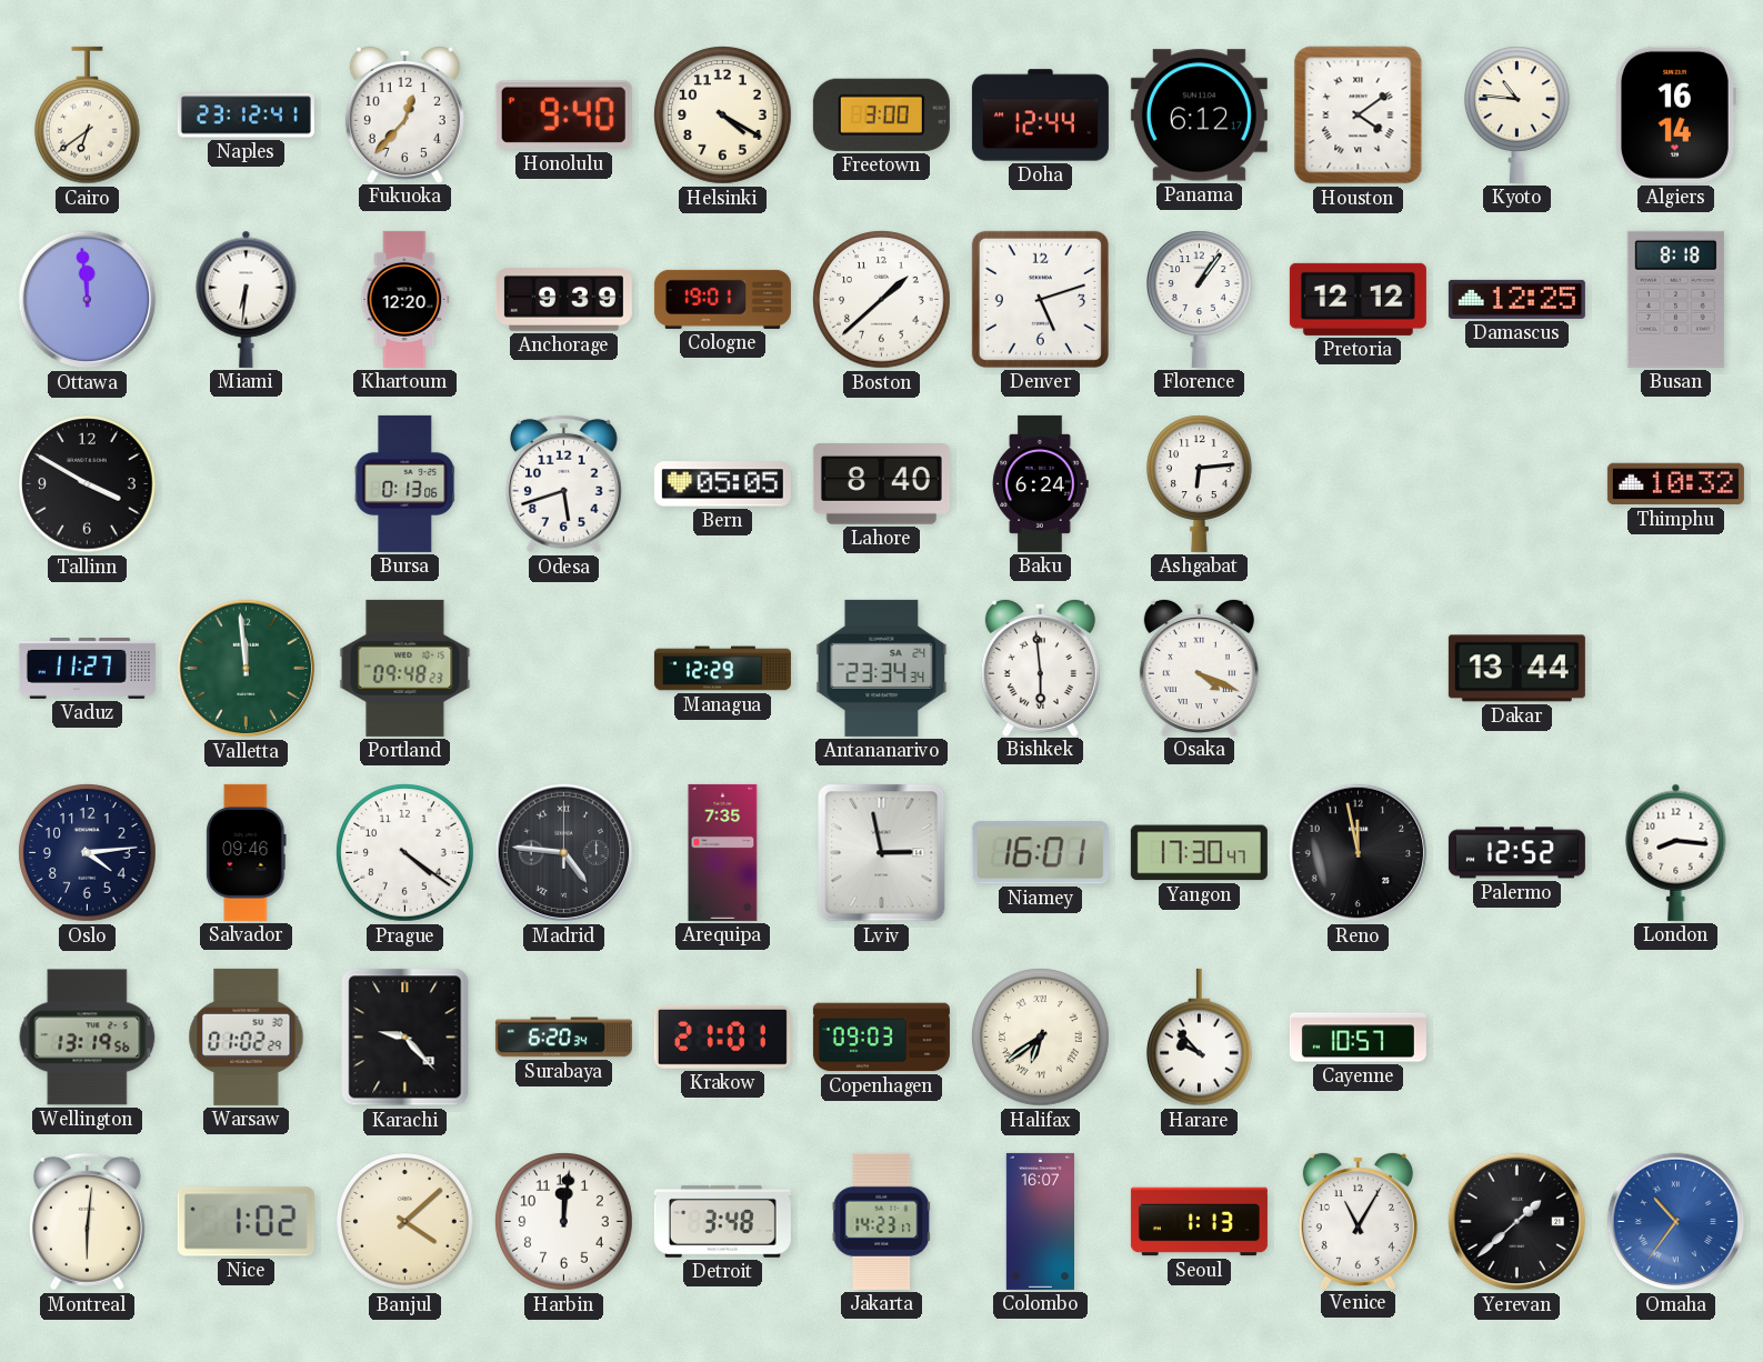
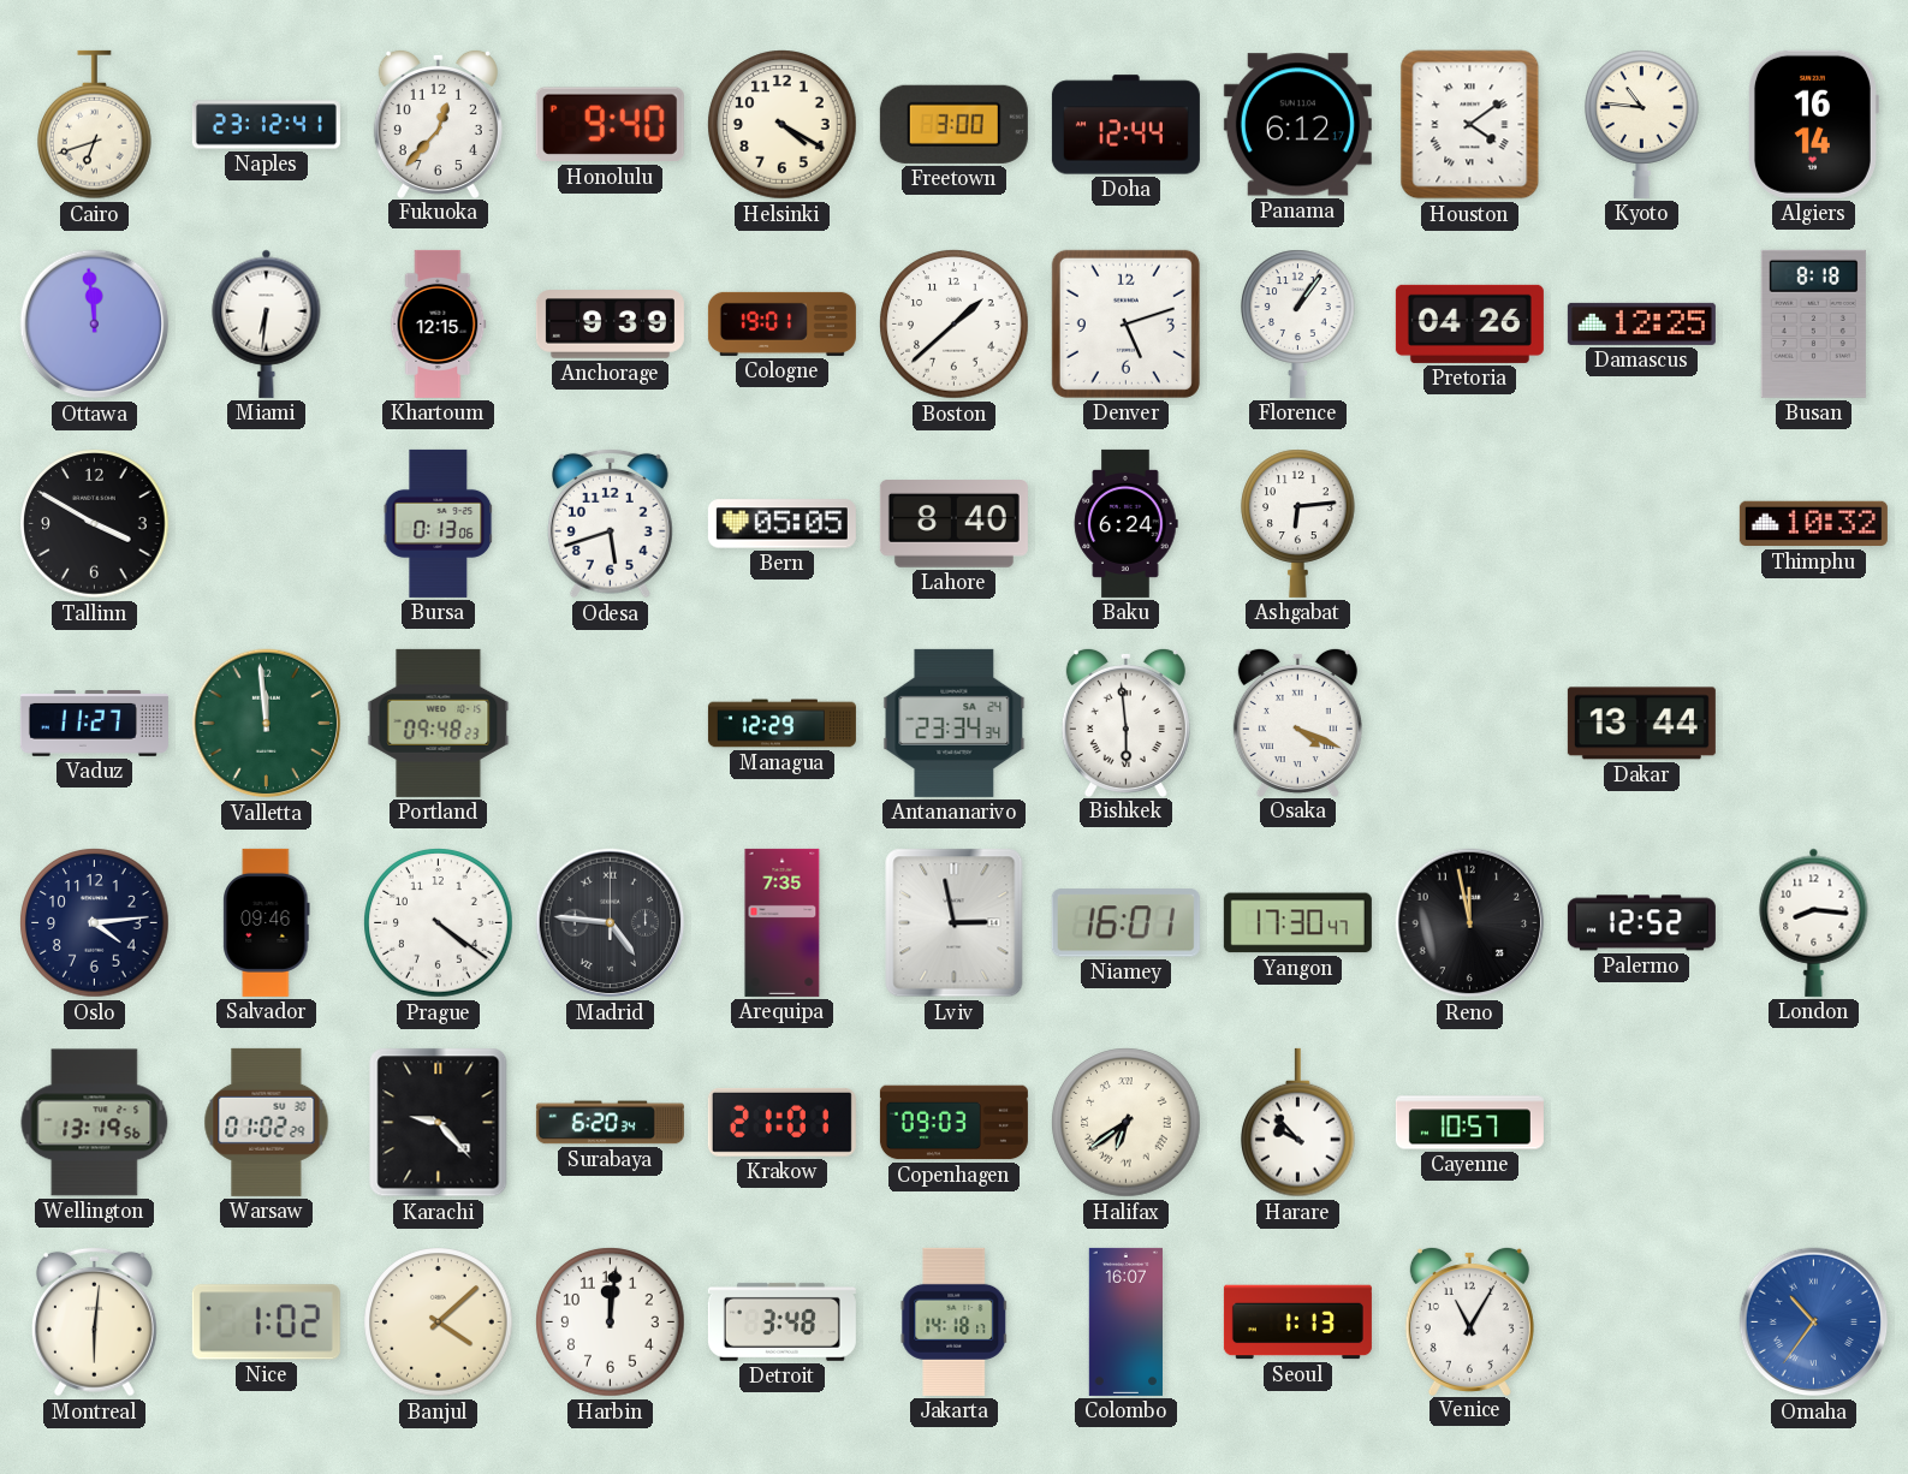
Cairo: 6:39 -> 6:42
Khartoum: 12:20 -> 12:15
Pretoria: 12:12 -> 04:26
Jakarta: 14:23 -> 14:18
Yerevan: 1:38 -> none
